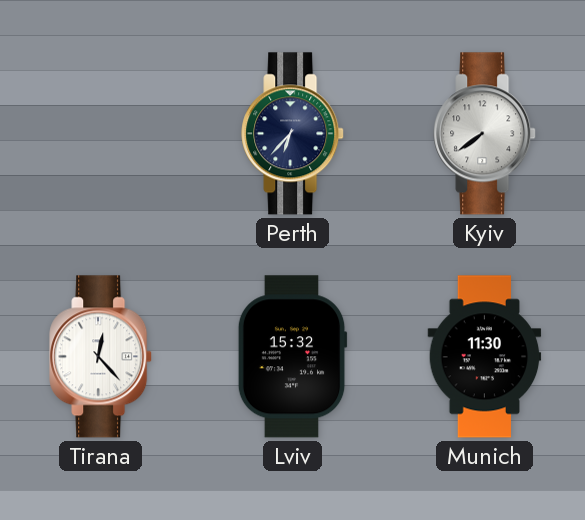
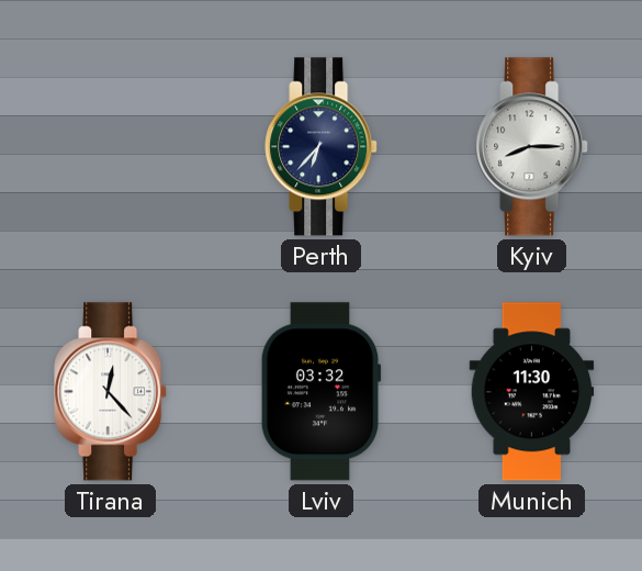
Kyiv: 7:39 -> 8:15
Lviv: 15:32 -> 03:32
